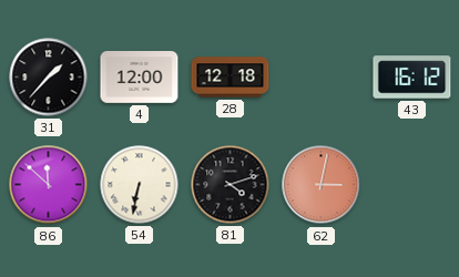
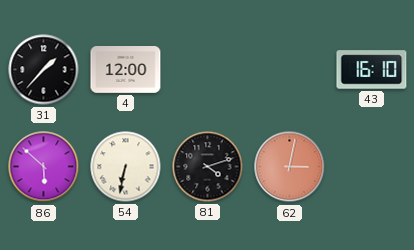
28: 12:18 -> none
43: 16:12 -> 16:10
86: 11:52 -> 5:52
